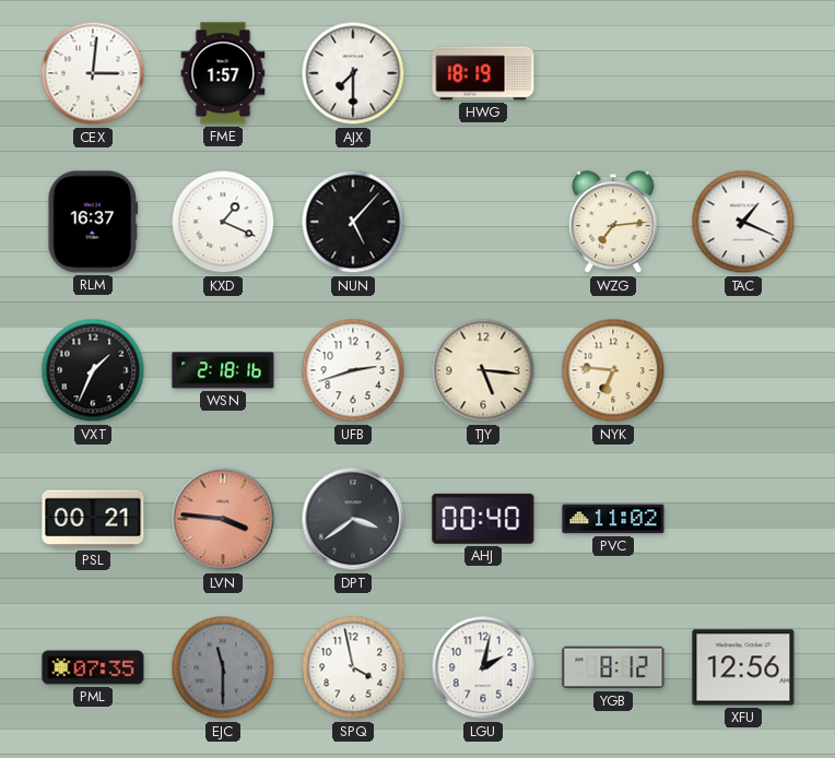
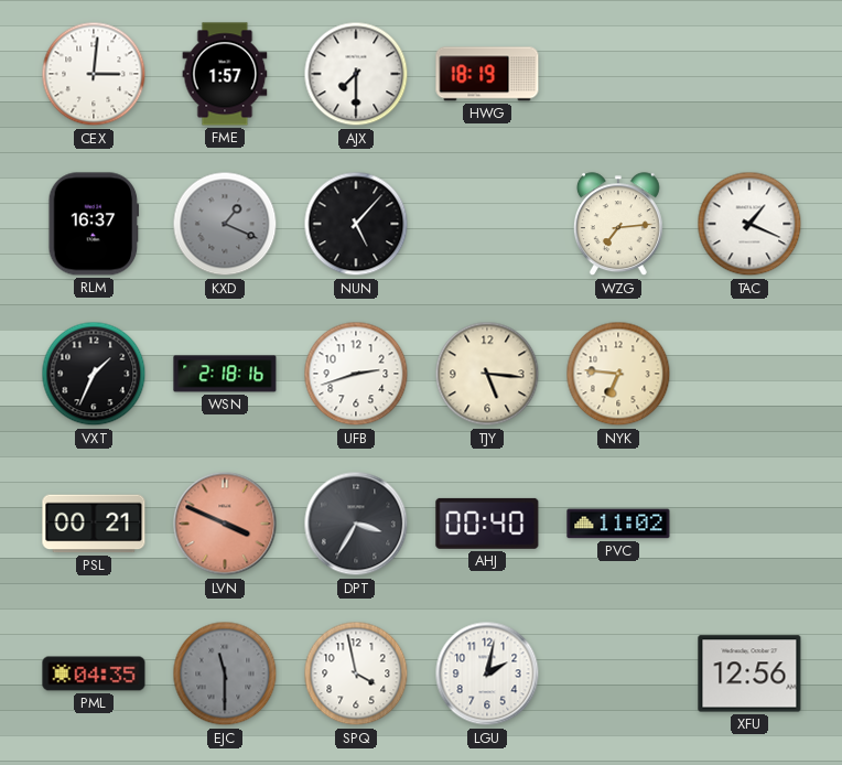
KXD dial: white -> grey
LVN: 3:46 -> 3:49
DPT: 3:39 -> 3:35
PML: 07:35 -> 04:35
YGB: 8:12 -> none
